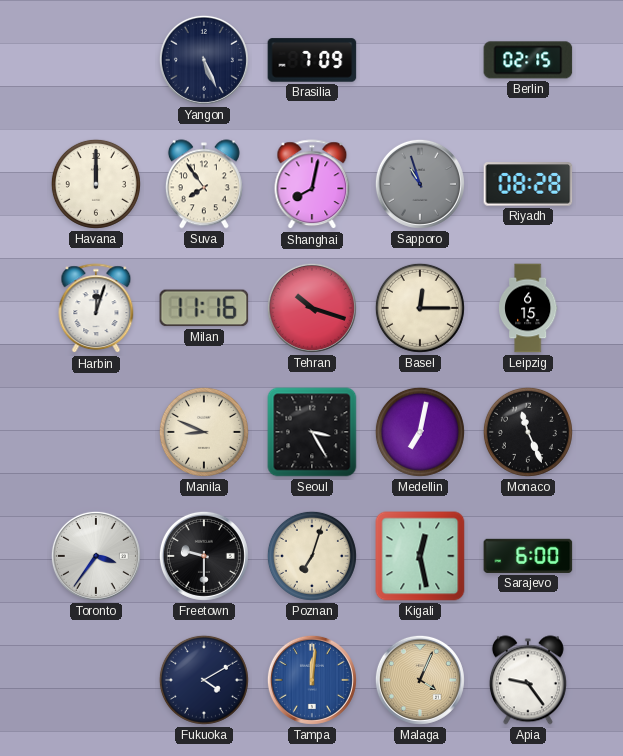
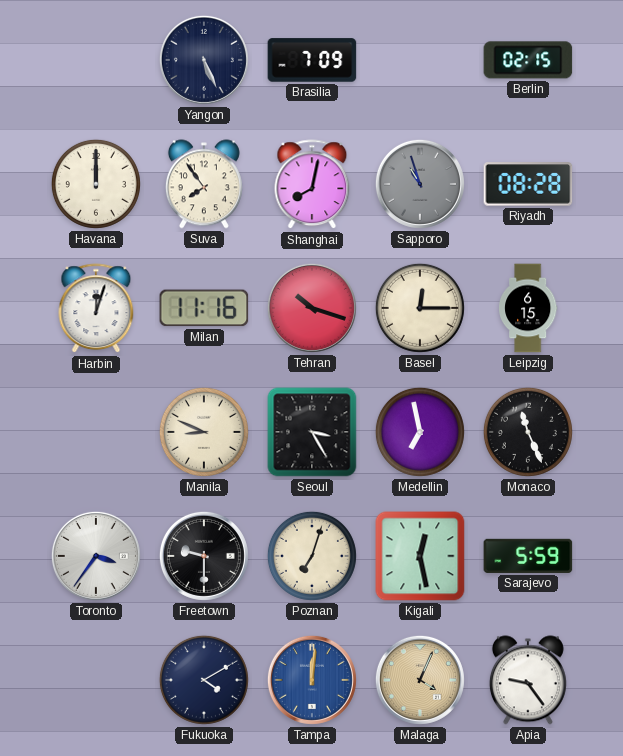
Medellin: 7:02 -> 6:58
Sarajevo: 6:00 -> 5:59
